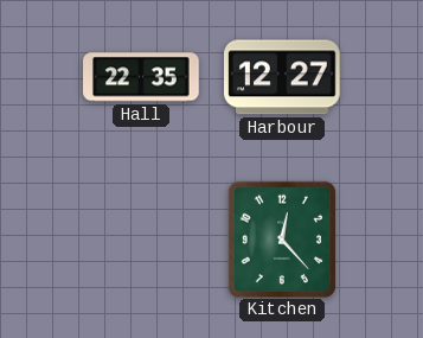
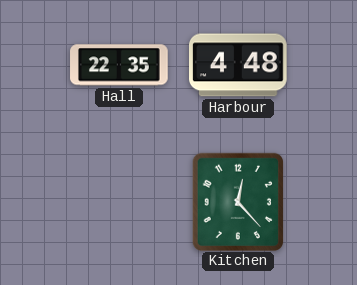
Harbour: 12:27 -> 4:48
